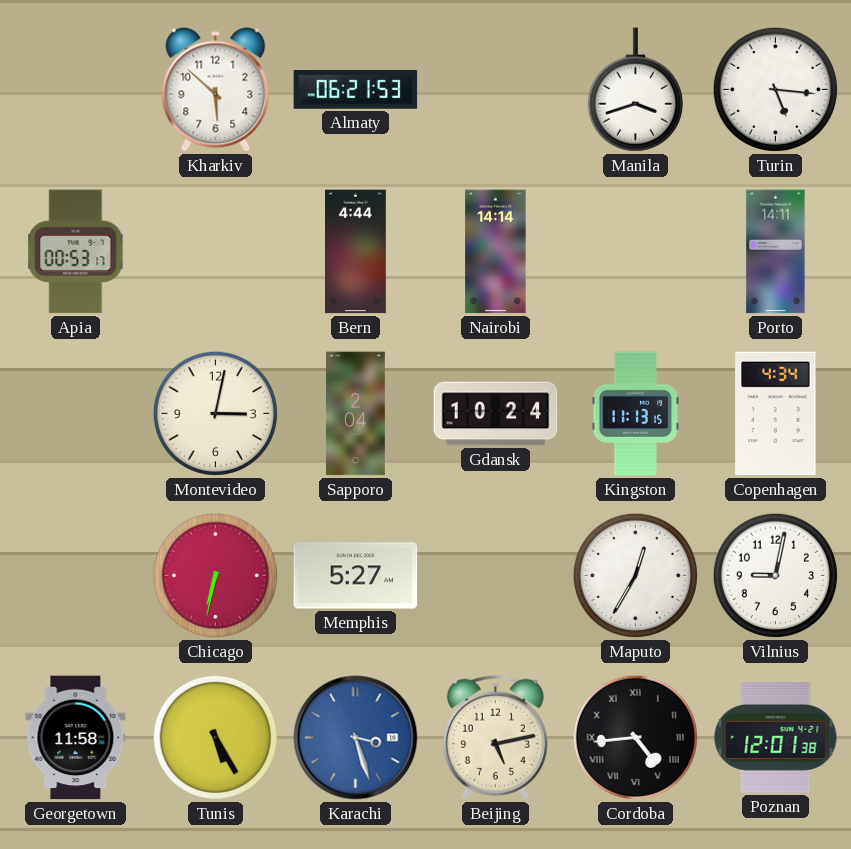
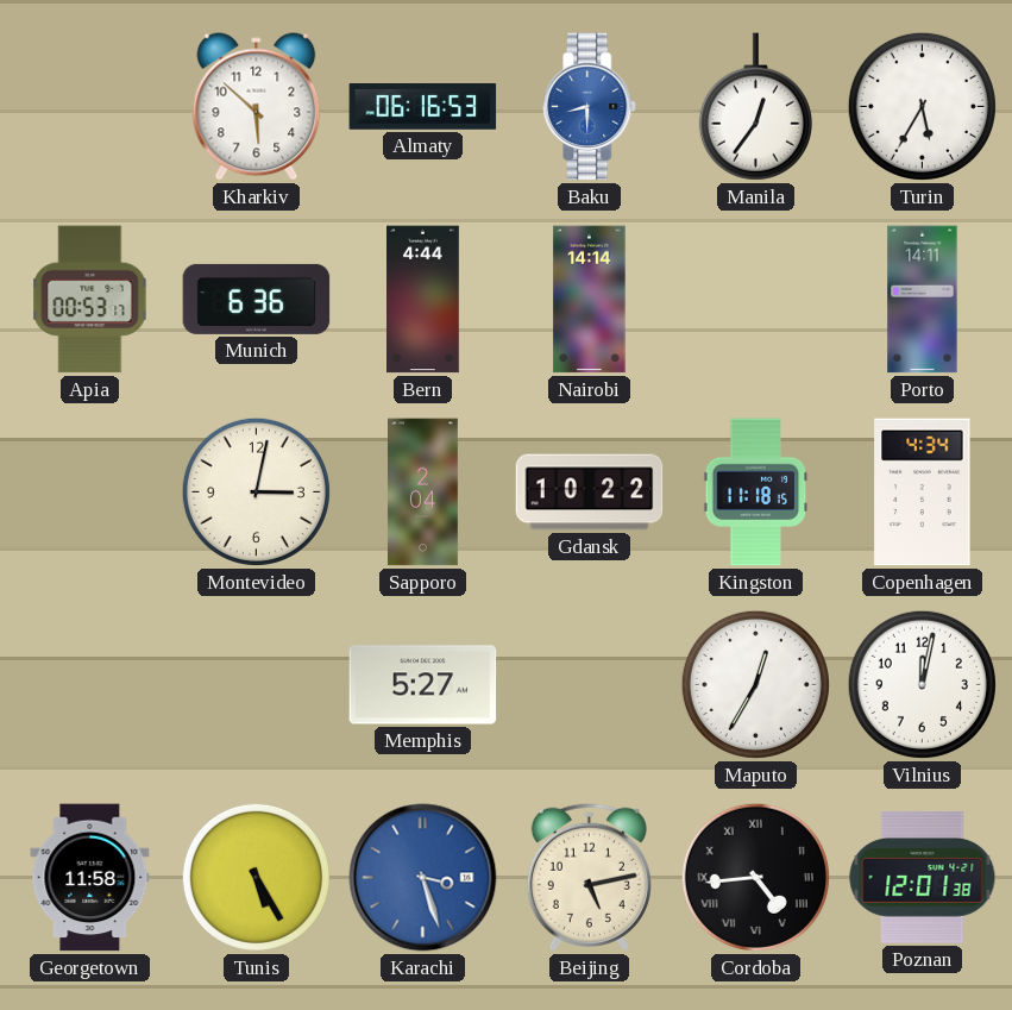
Almaty: 06:21 -> 06:16
Baku: none -> 8:30
Manila: 3:42 -> 12:36
Turin: 5:16 -> 5:35
Munich: none -> 6:36
Gdansk: 10:24 -> 10:22
Kingston: 11:13 -> 11:18
Chicago: 6:32 -> none
Vilnius: 9:02 -> 12:02
